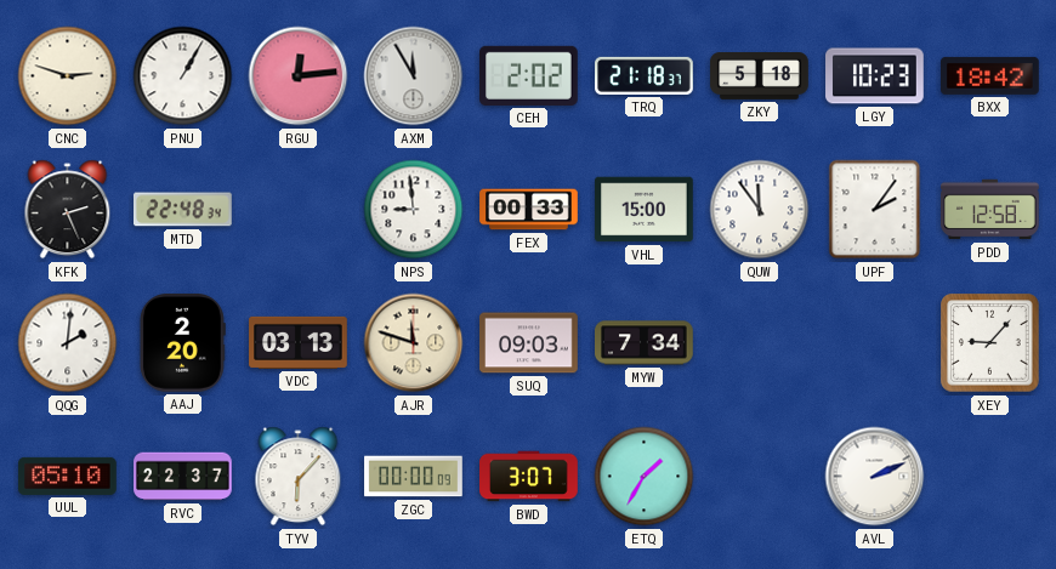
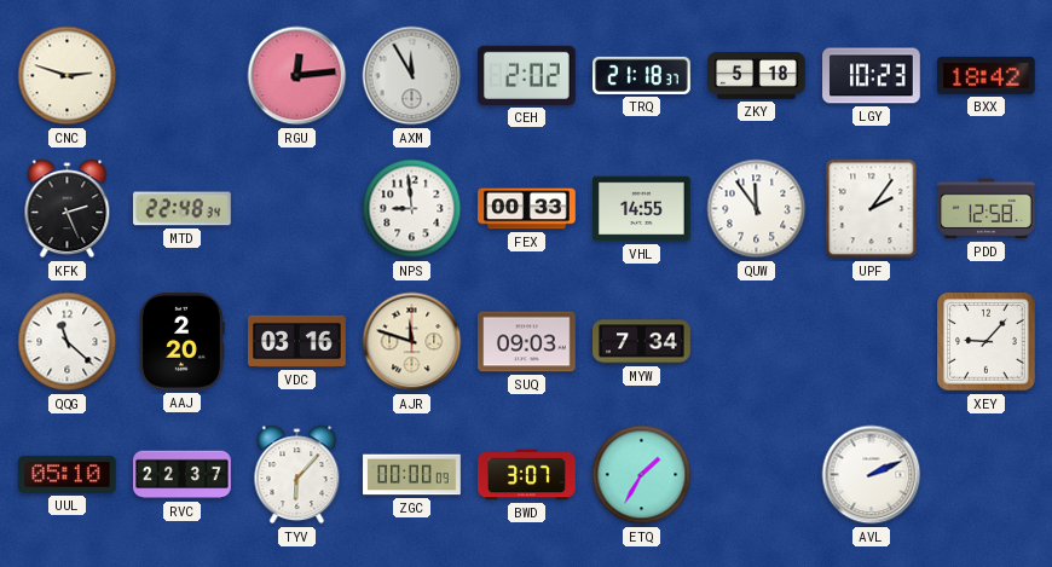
PNU: 1:05 -> none
VHL: 15:00 -> 14:55
QQG: 2:01 -> 11:22
VDC: 03:13 -> 03:16
